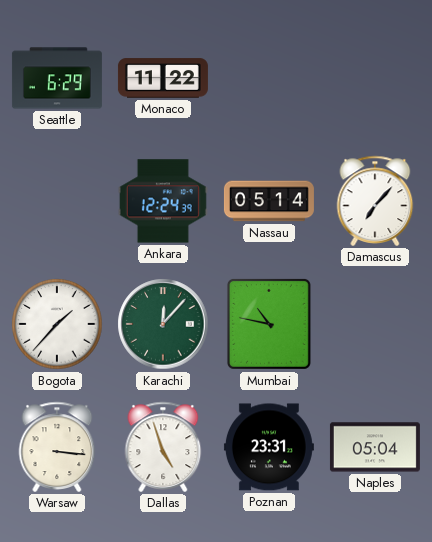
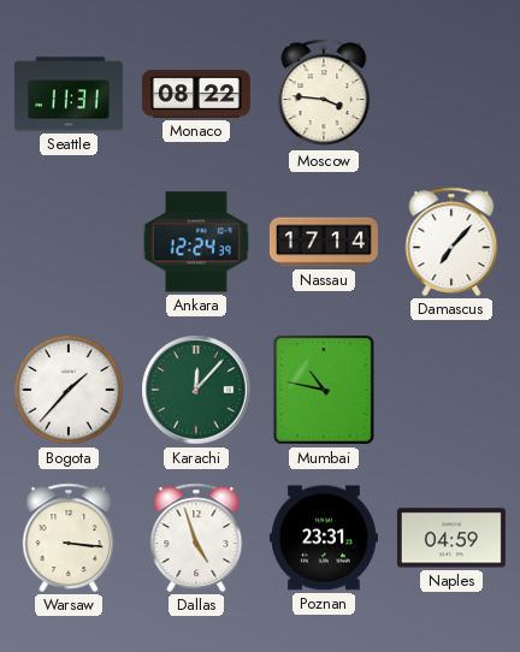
Seattle: 6:29 -> 11:31
Monaco: 11:22 -> 08:22
Moscow: none -> 3:46
Nassau: 05:14 -> 17:14
Naples: 05:04 -> 04:59
